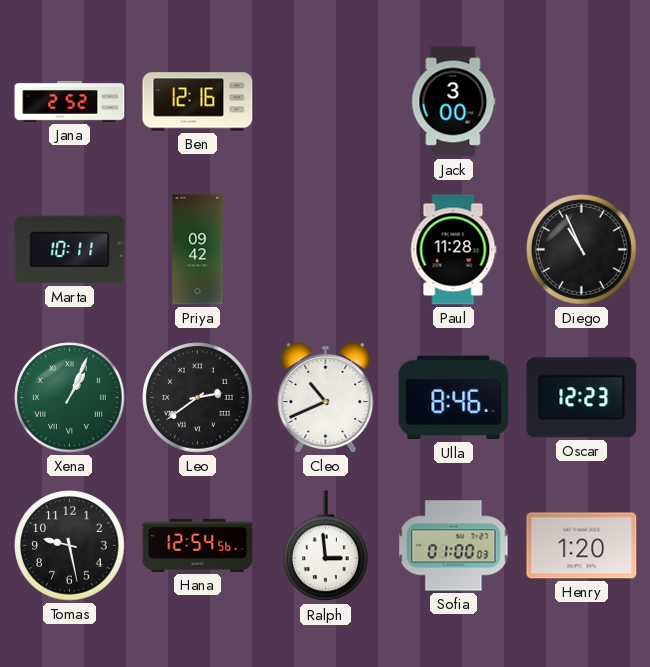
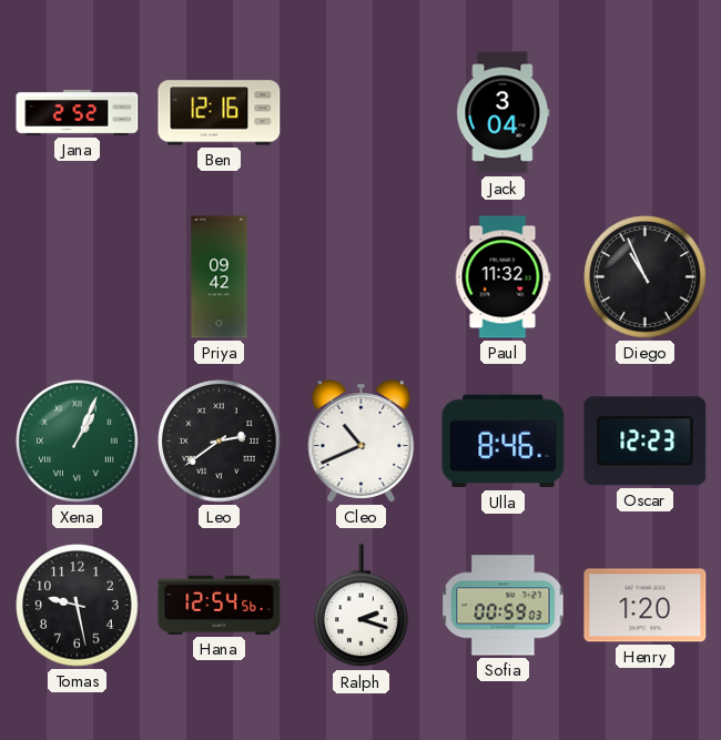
Jack: 3:00 -> 3:04
Marta: 10:11 -> none
Paul: 11:28 -> 11:32
Ralph: 2:59 -> 2:18
Sofia: 01:00 -> 00:59
